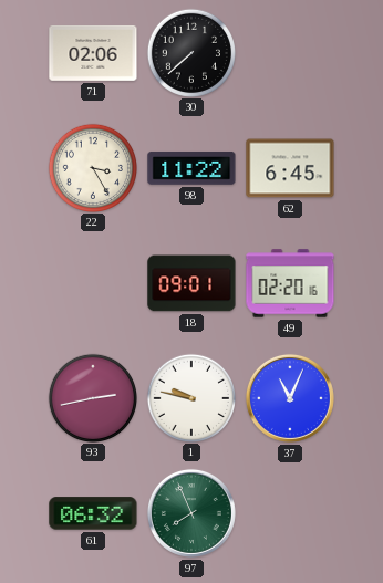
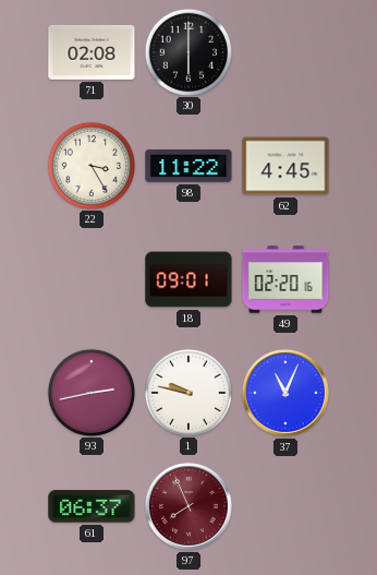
71: 02:06 -> 02:08
30: 7:38 -> 6:00
62: 6:45 -> 4:45
61: 06:32 -> 06:37
97 dial: green -> burgundy
